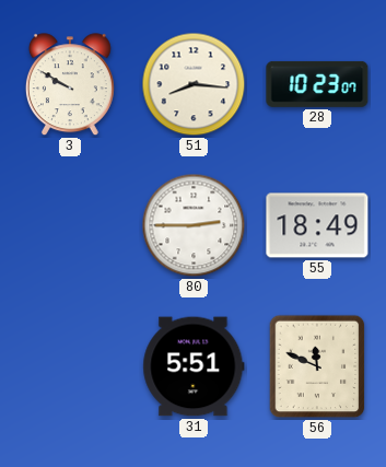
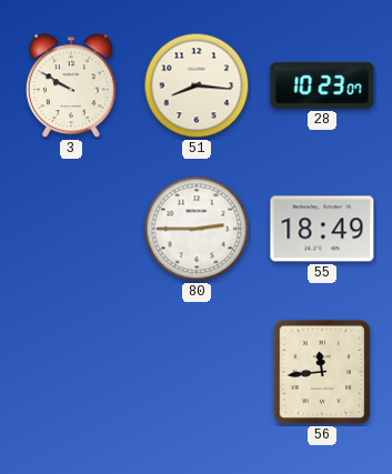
31: 5:51 -> none
56: 11:49 -> 11:44
